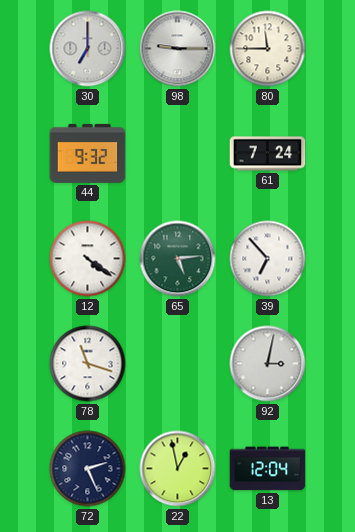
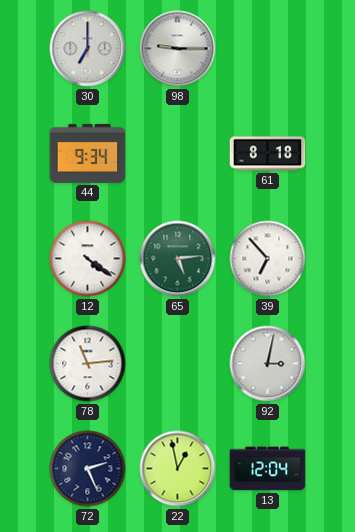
80: 11:45 -> none
44: 9:32 -> 9:34
61: 7:24 -> 8:18
78: 11:18 -> 11:14
